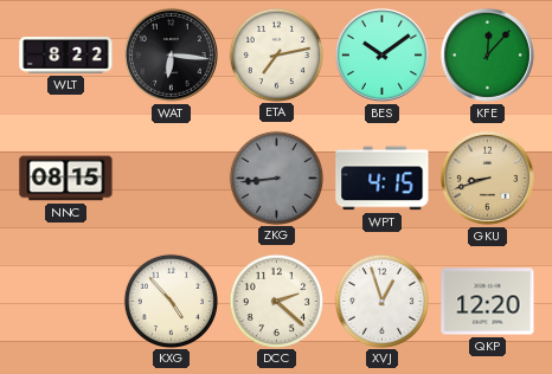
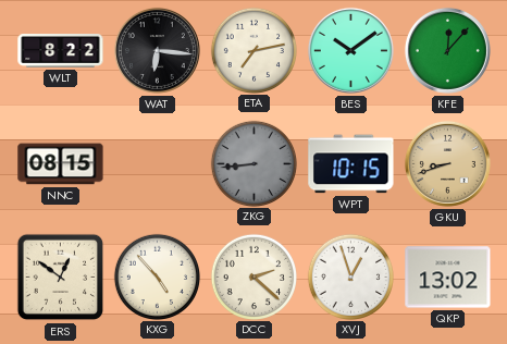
WPT: 4:15 -> 10:15
ERS: none -> 12:51
QKP: 12:20 -> 13:02
